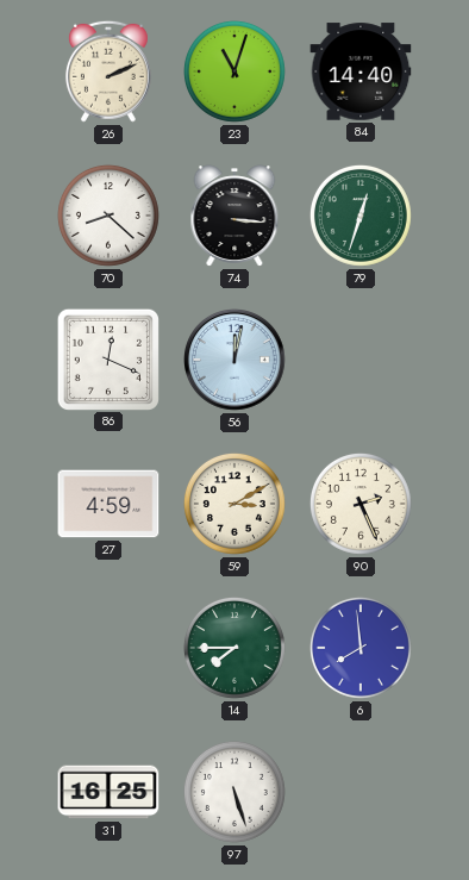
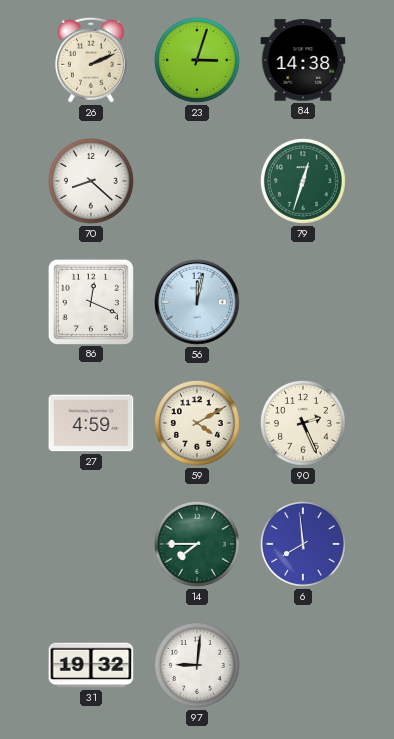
23: 11:03 -> 3:03
84: 14:40 -> 14:38
74: 3:16 -> none
59: 3:10 -> 4:10
31: 16:25 -> 19:32
97: 5:27 -> 9:01
